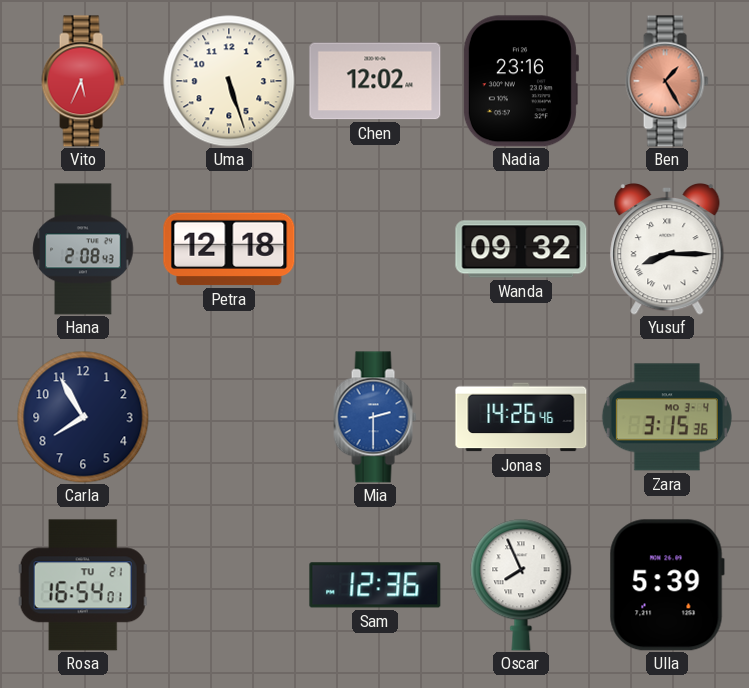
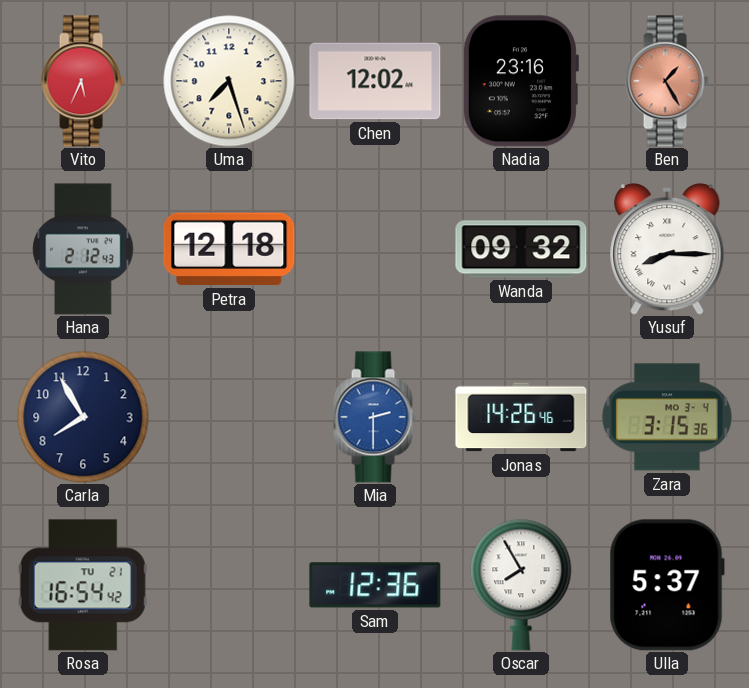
Uma: 5:27 -> 7:27
Hana: 2:08 -> 2:12
Rosa: 16:54:01 -> 16:54:42
Oscar: 7:56 -> 7:55
Ulla: 5:39 -> 5:37
